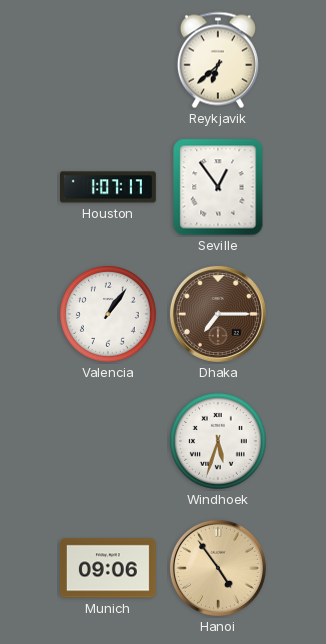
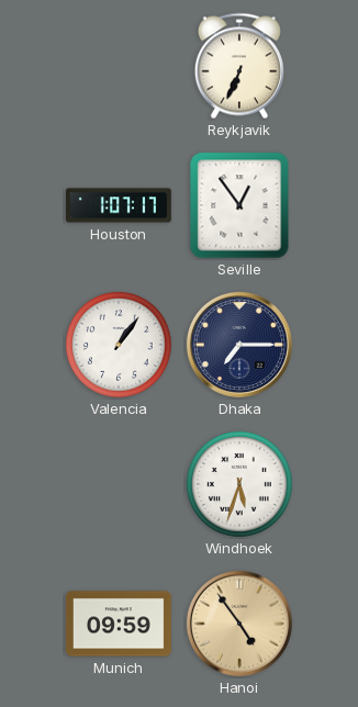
Reykjavik: 6:38 -> 6:34
Dhaka dial: brown -> navy
Munich: 09:06 -> 09:59
